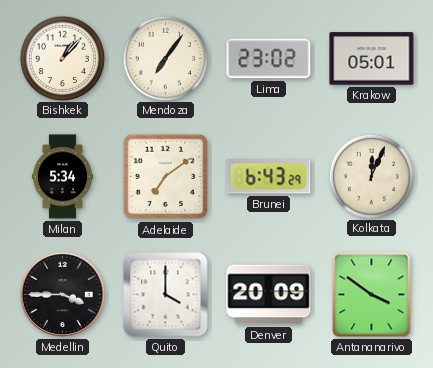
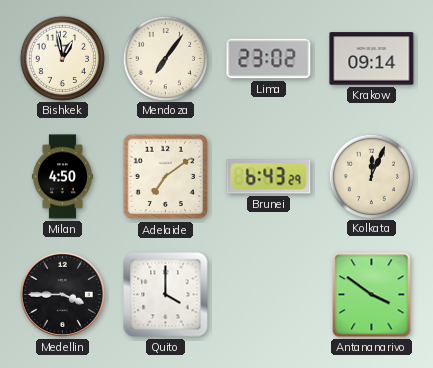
Bishkek: 1:07 -> 12:58
Krakow: 05:01 -> 09:14
Milan: 5:34 -> 4:50
Denver: 20:09 -> none
